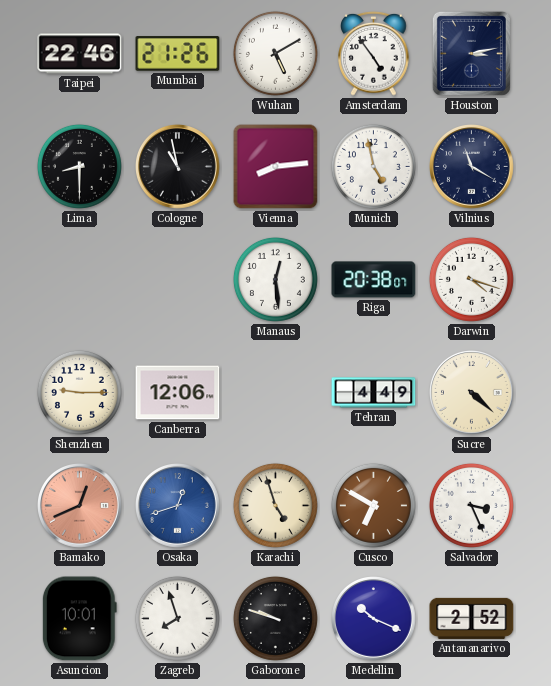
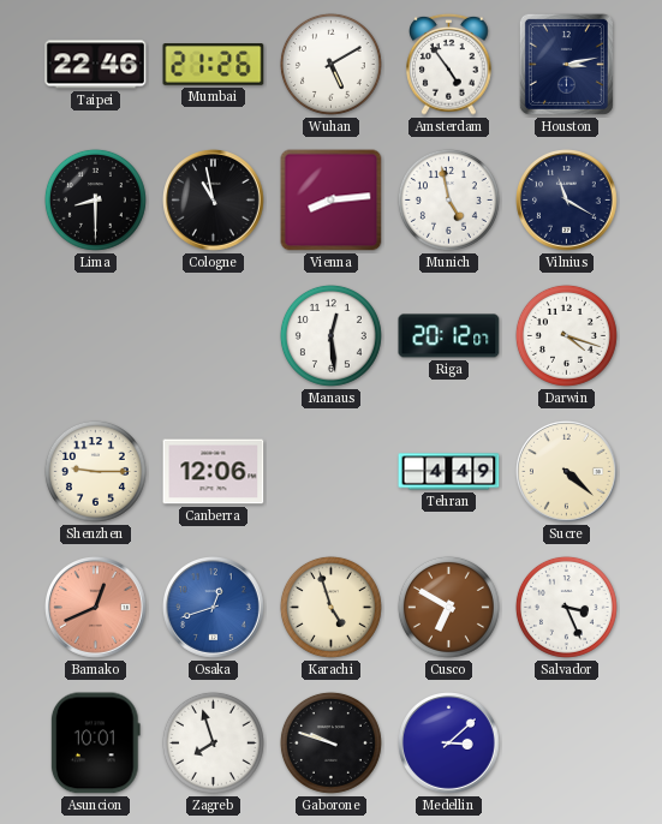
Riga: 20:38 -> 20:12
Medellin: 10:19 -> 3:08
Antananarivo: 2:52 -> none
